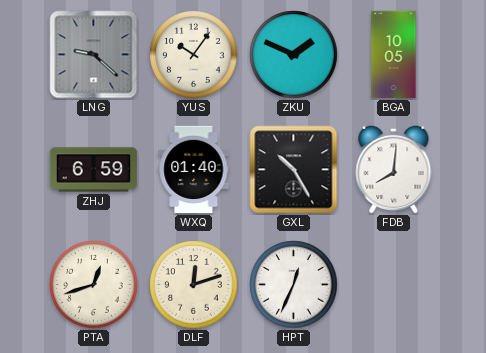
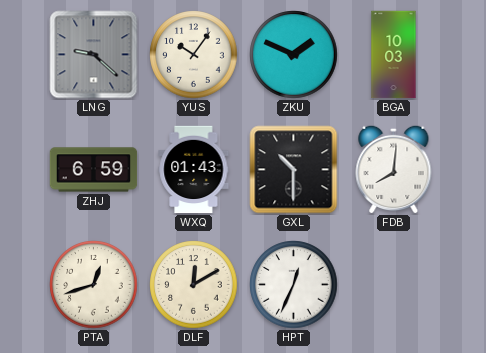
BGA: 10:05 -> 10:03
WXQ: 01:40 -> 01:43
GXL: 10:25 -> 10:30
DLF: 12:12 -> 12:10
